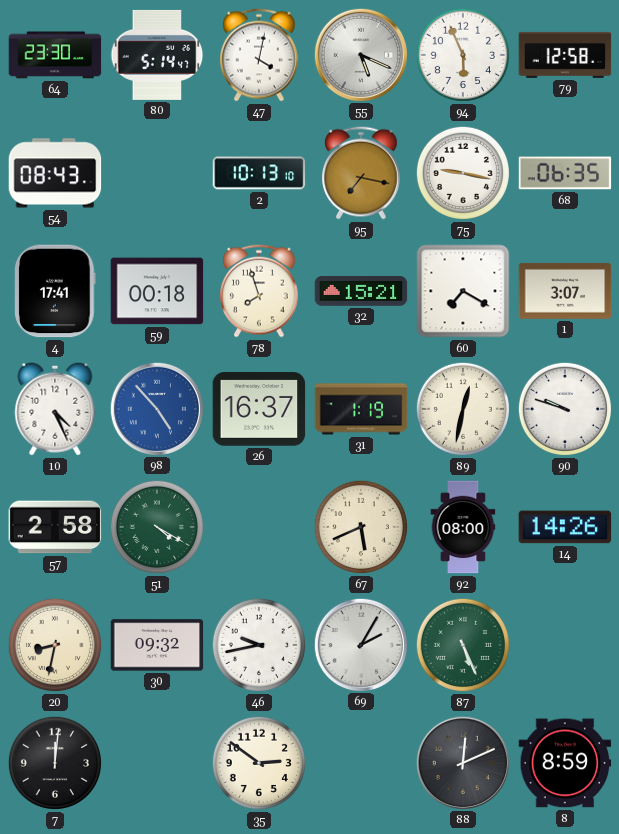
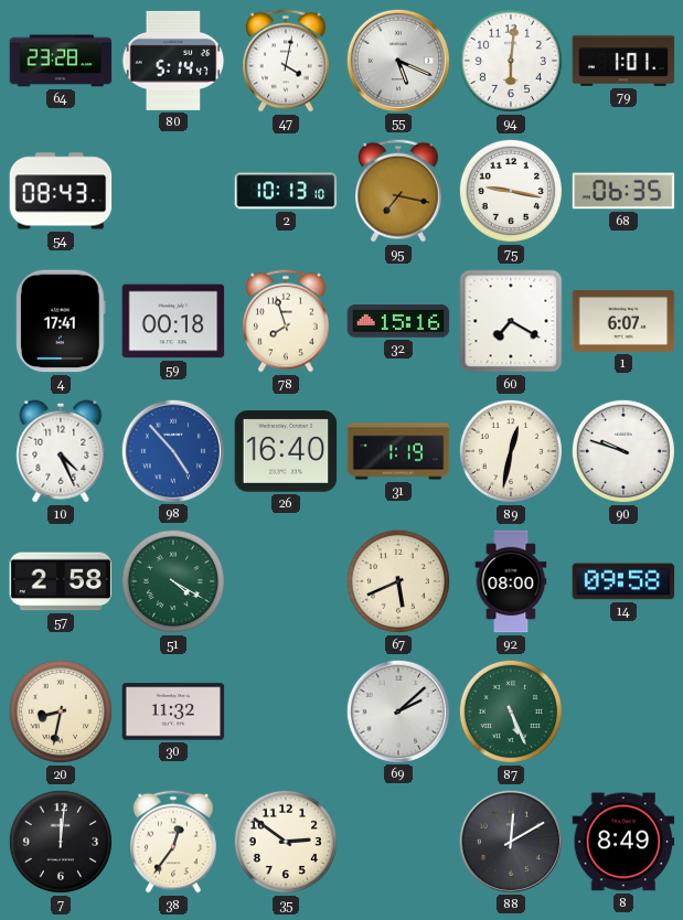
64: 23:30 -> 23:28
94: 5:56 -> 6:01
79: 12:58 -> 1:01
32: 15:21 -> 15:16
1: 3:07 -> 6:07
26: 16:37 -> 16:40
14: 14:26 -> 09:58
30: 09:32 -> 11:32
46: 9:43 -> none
69: 2:05 -> 2:08
38: none -> 12:36
88: 12:11 -> 12:10
8: 8:59 -> 8:49
